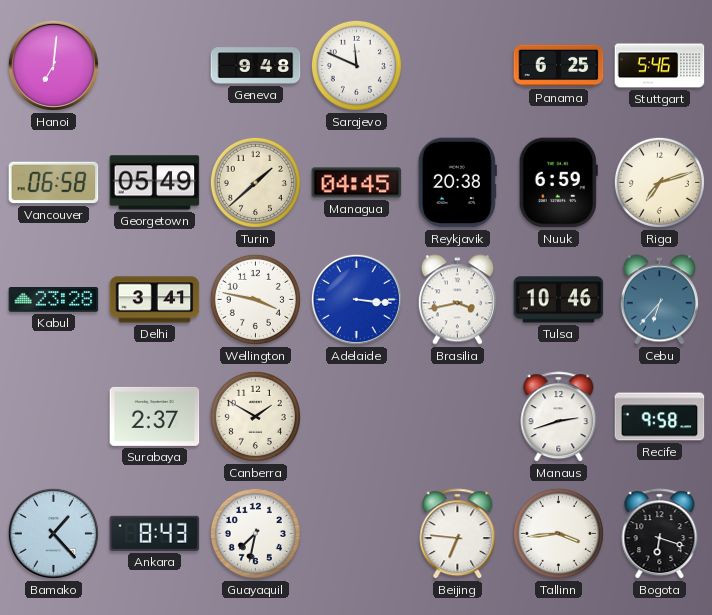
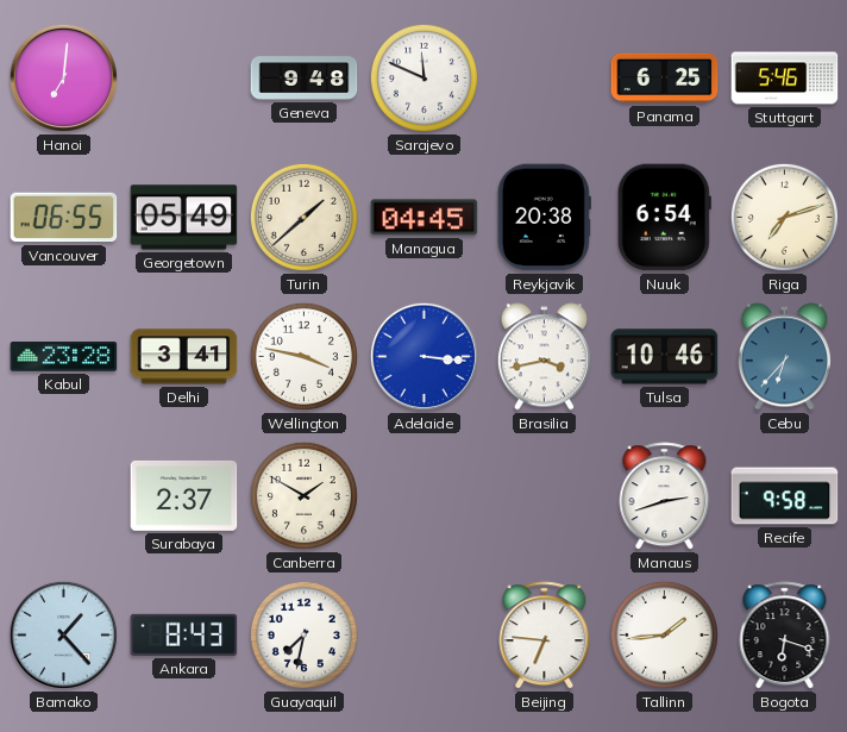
Vancouver: 06:58 -> 06:55
Nuuk: 6:59 -> 6:54
Tallinn: 3:44 -> 1:44
